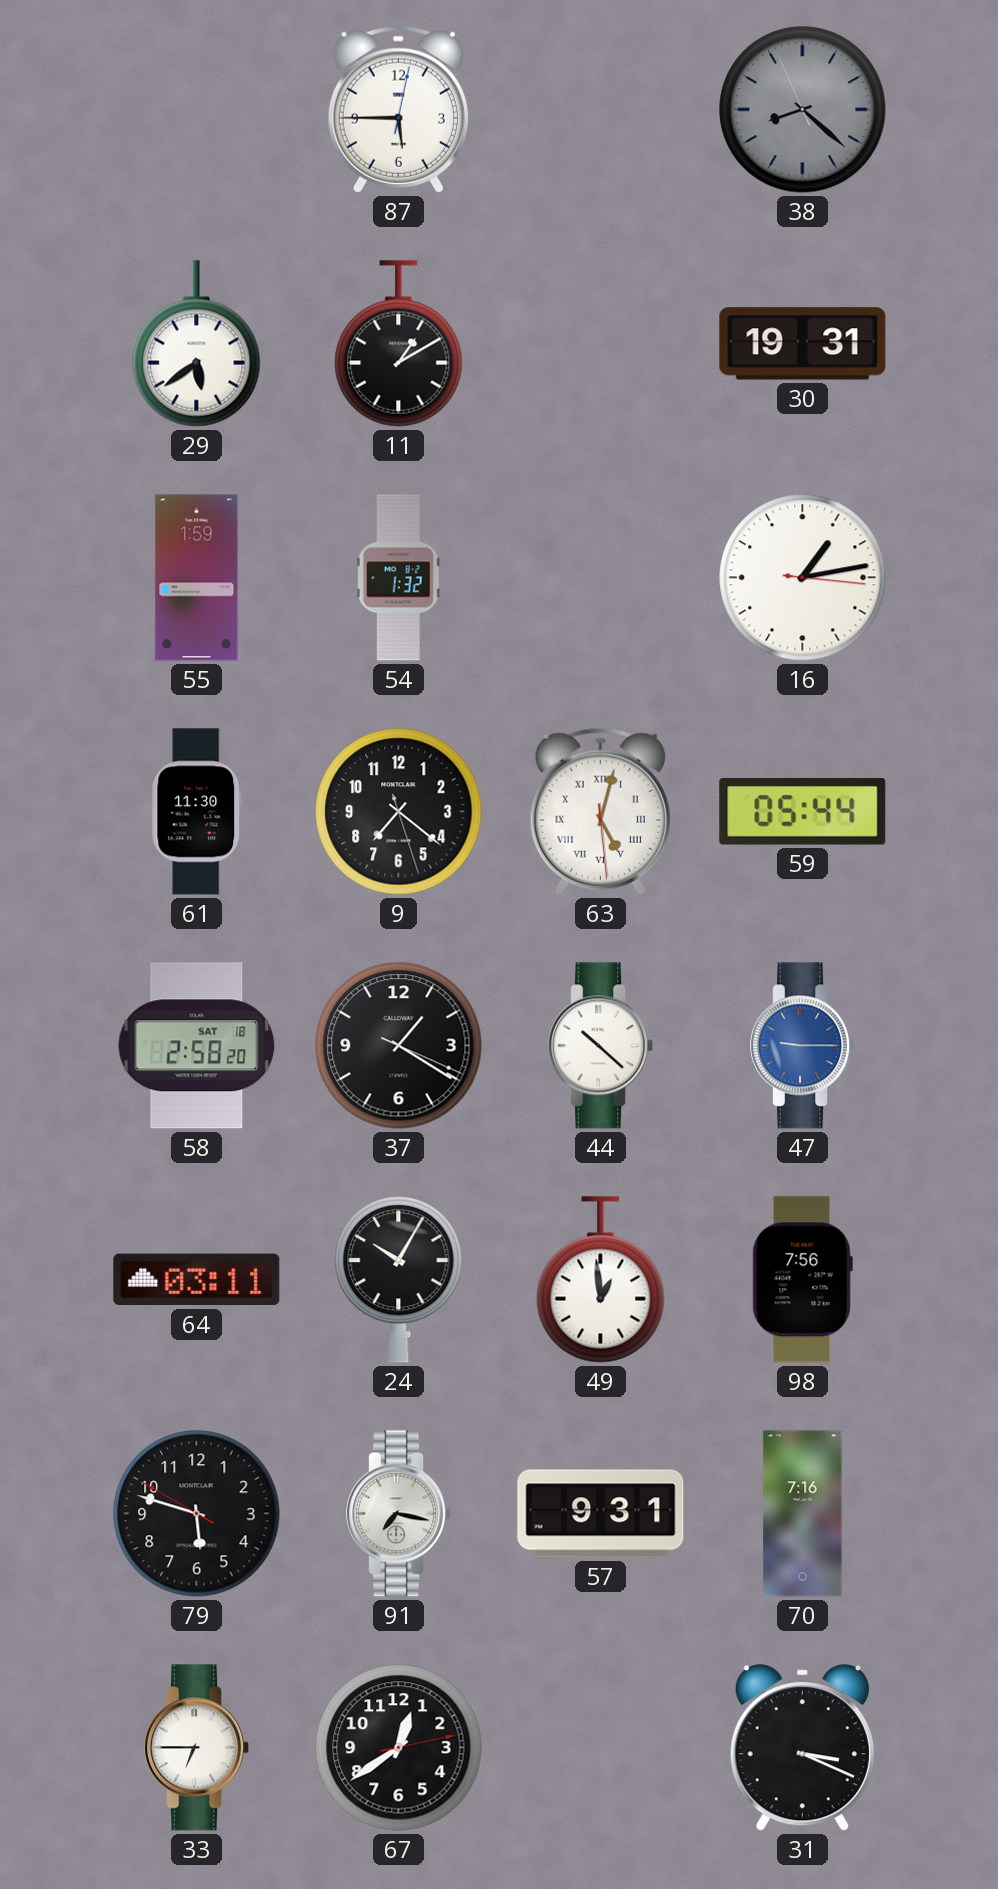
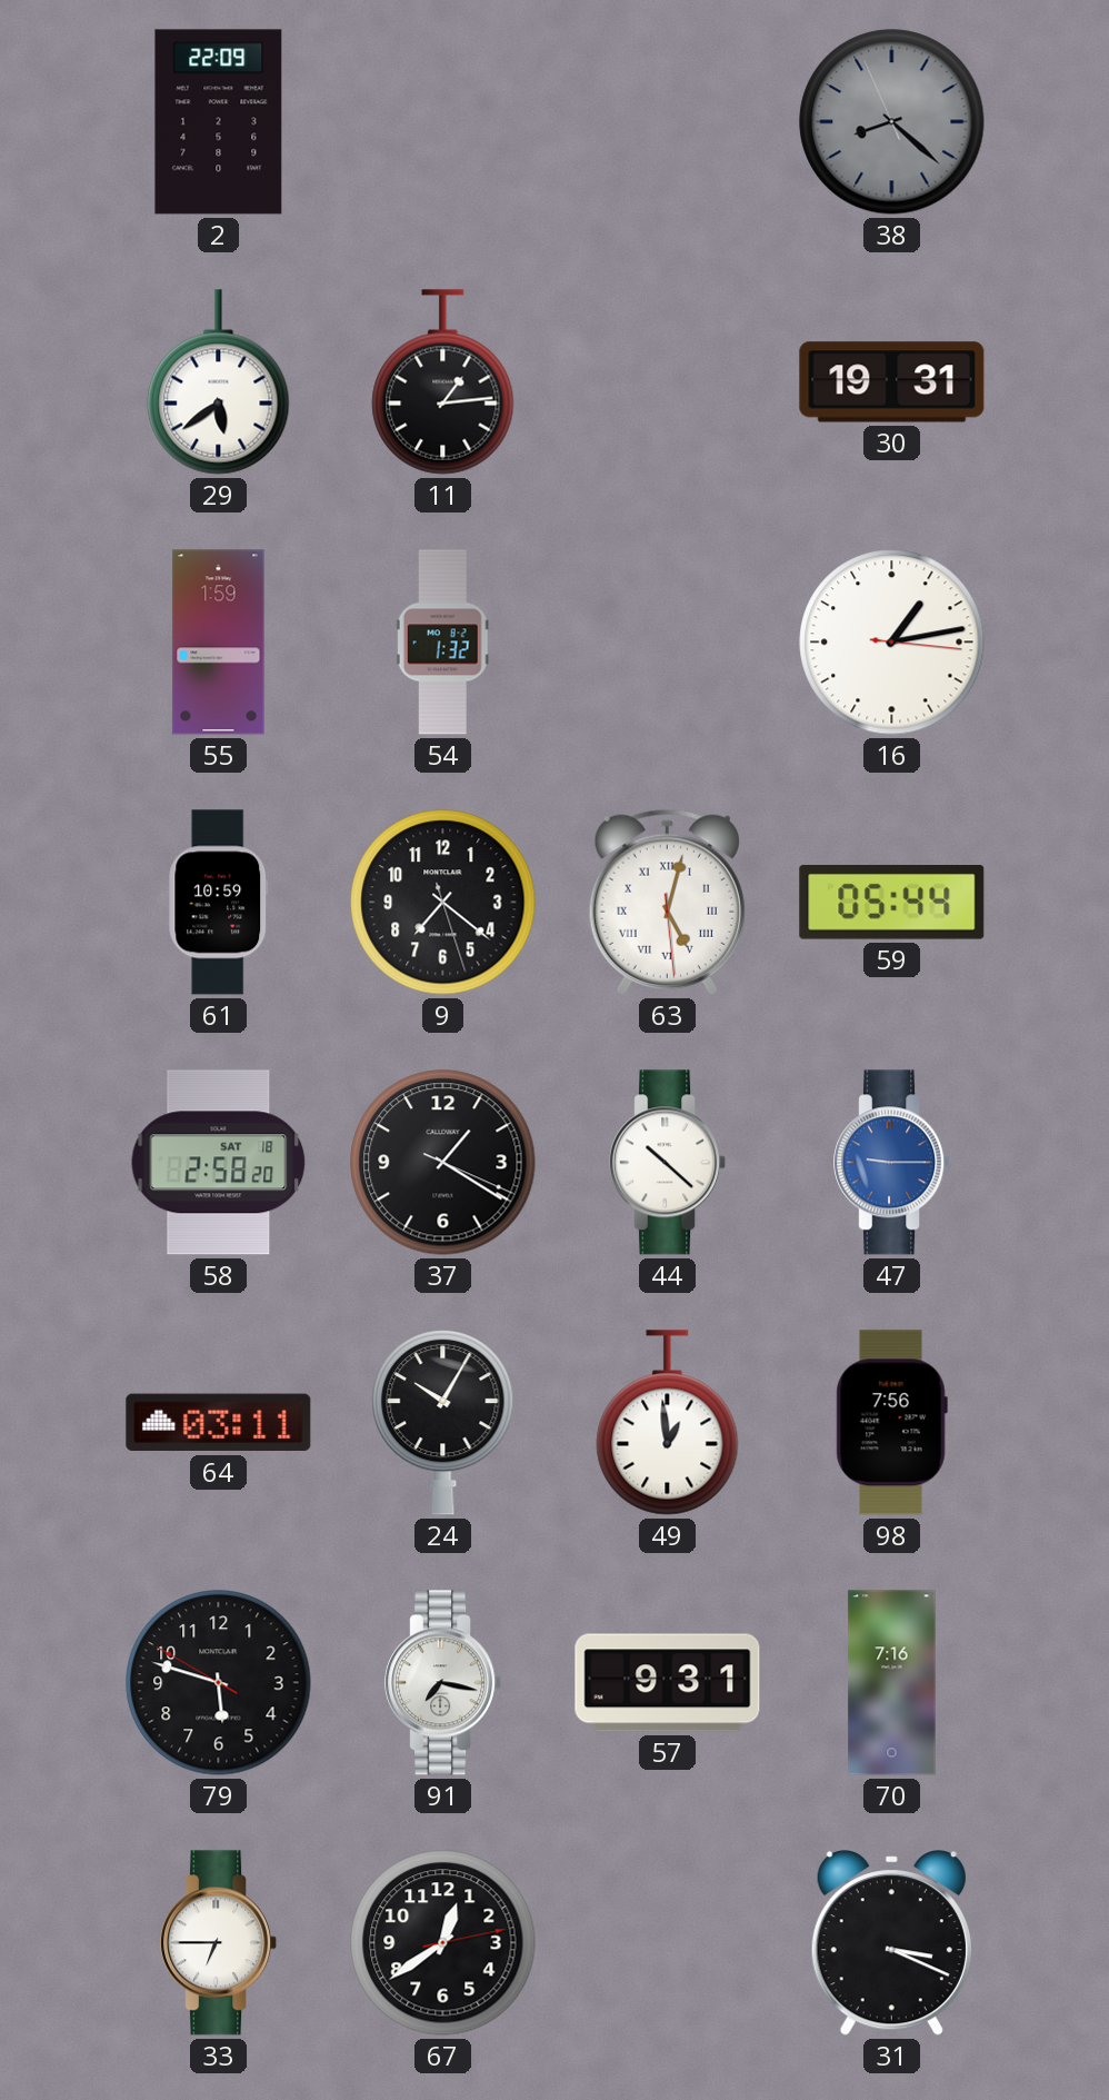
2: none -> 22:09
87: 5:45 -> none
11: 1:10 -> 1:14
61: 11:30 -> 10:59
